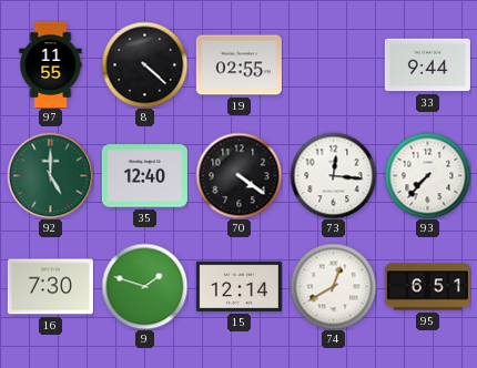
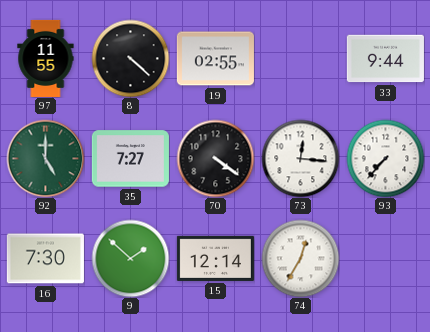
35: 12:40 -> 7:27
9: 1:48 -> 1:52
74: 12:40 -> 12:35
95: 6:51 -> none
